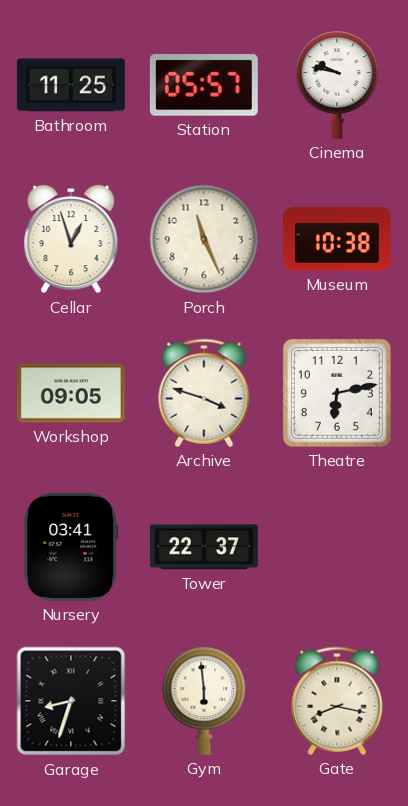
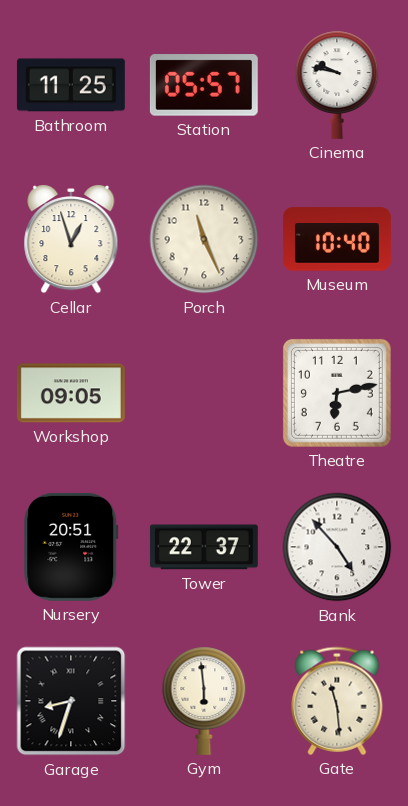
Museum: 10:38 -> 10:40
Archive: 3:48 -> none
Nursery: 03:41 -> 20:51
Bank: none -> 4:53
Gate: 8:17 -> 11:29
